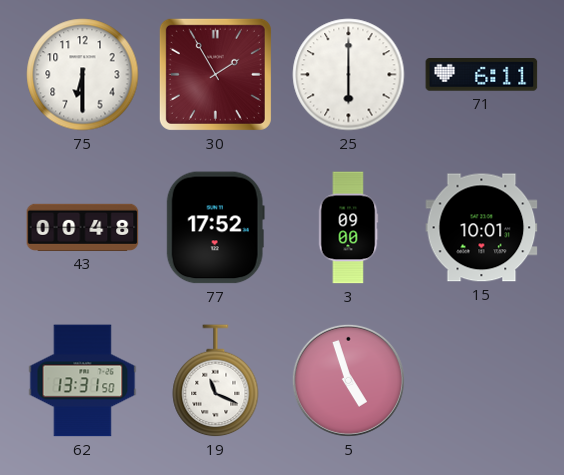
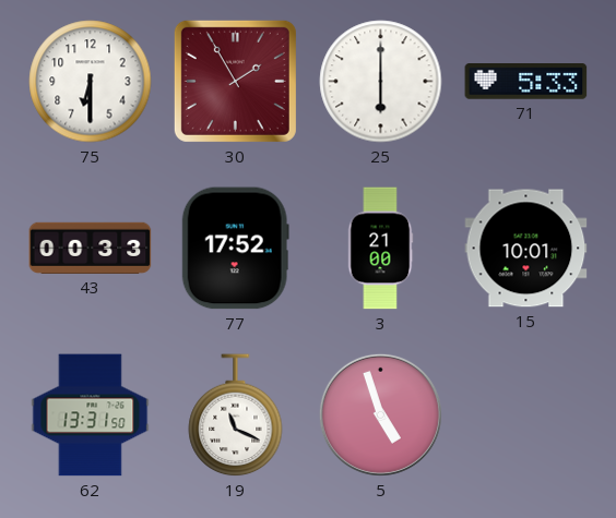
71: 6:11 -> 5:33
43: 00:48 -> 00:33
3: 09:00 -> 21:00
